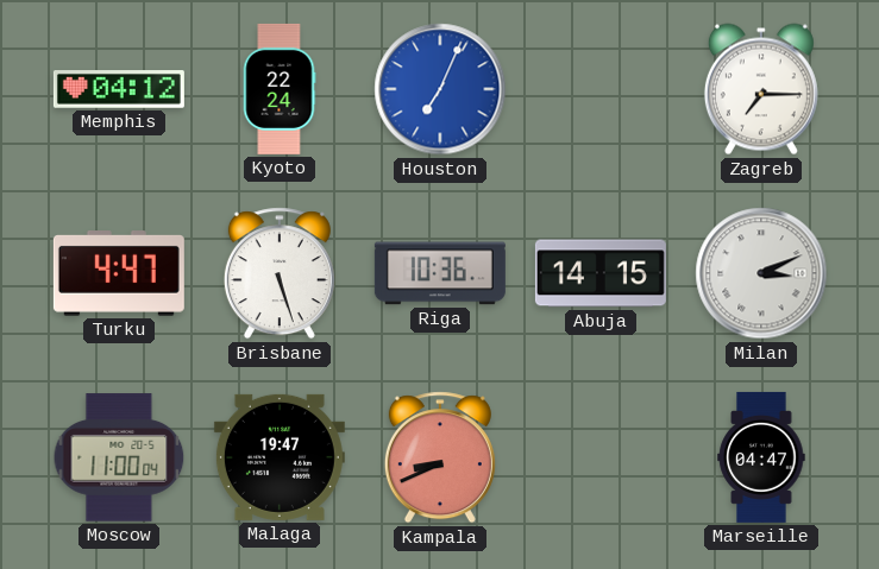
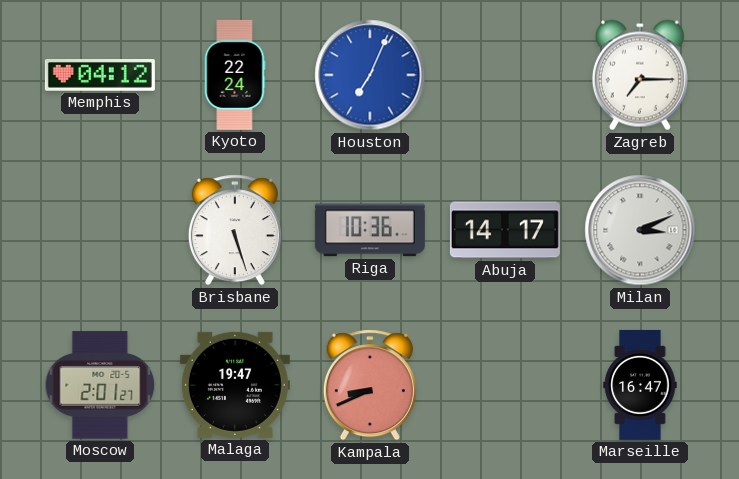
Turku: 4:47 -> none
Abuja: 14:15 -> 14:17
Moscow: 11:00 -> 2:01
Marseille: 04:47 -> 16:47
